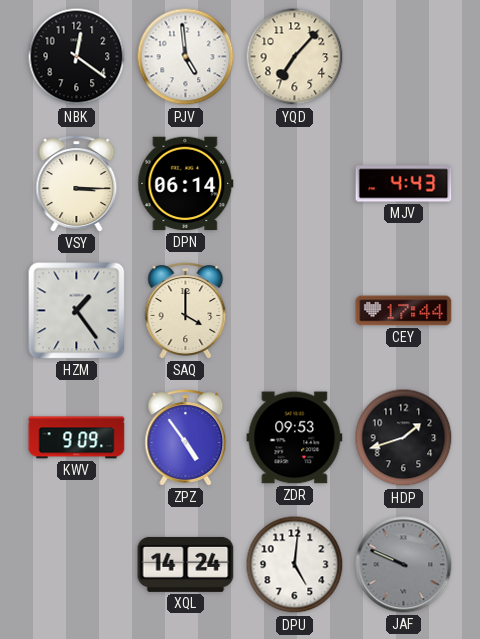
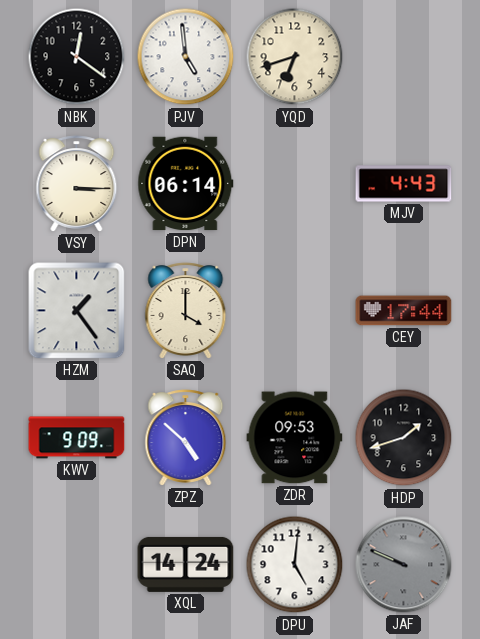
YQD: 7:07 -> 6:42
ZPZ: 4:54 -> 4:52
